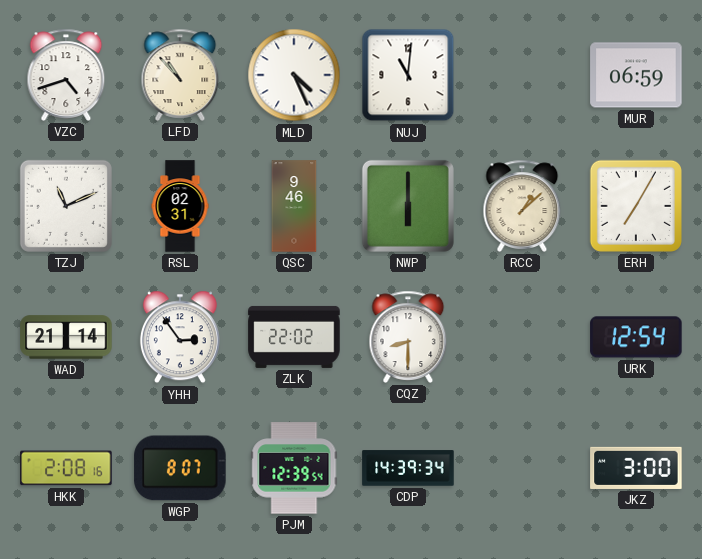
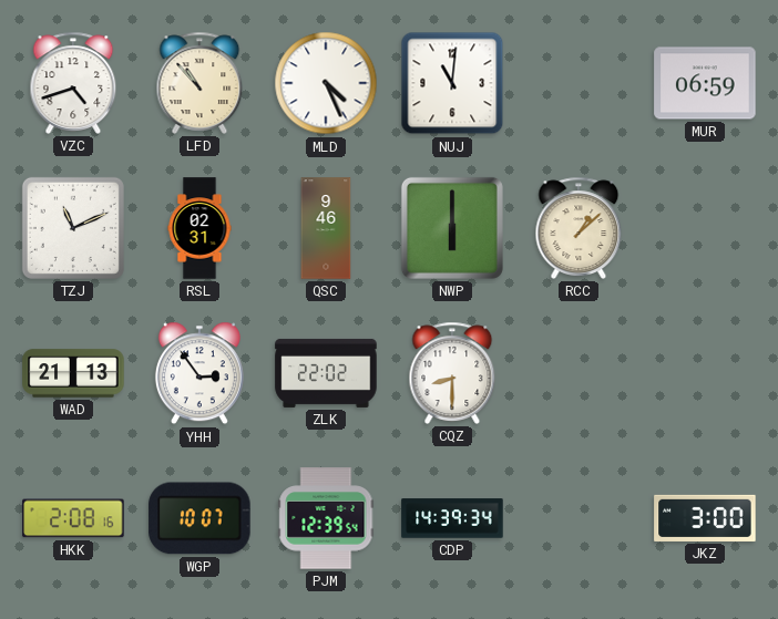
ERH: 7:05 -> none
WAD: 21:14 -> 21:13
URK: 12:54 -> none
WGP: 8:07 -> 10:07
